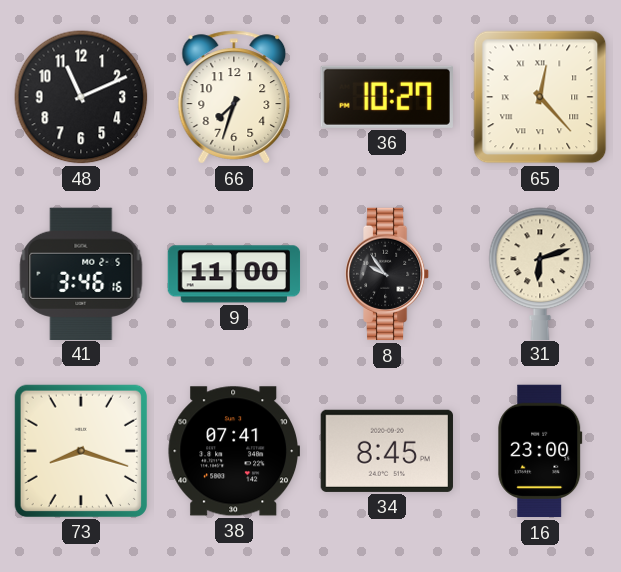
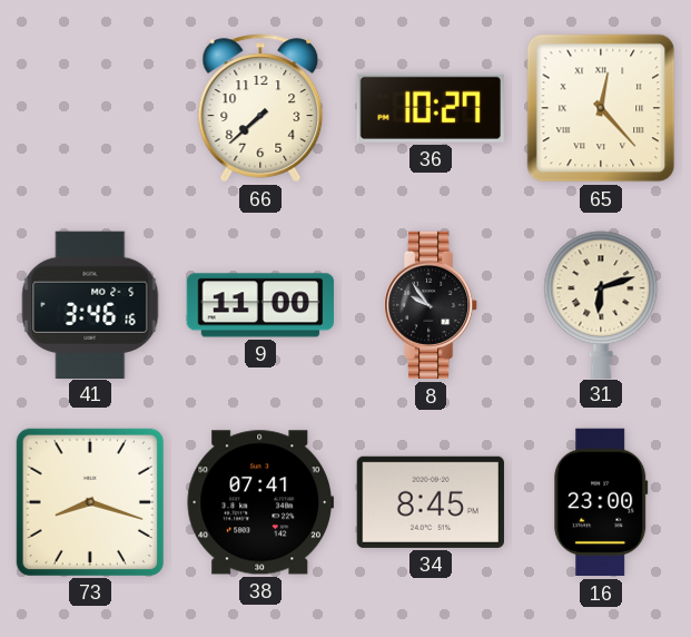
48: 11:11 -> none
66: 7:33 -> 7:38
